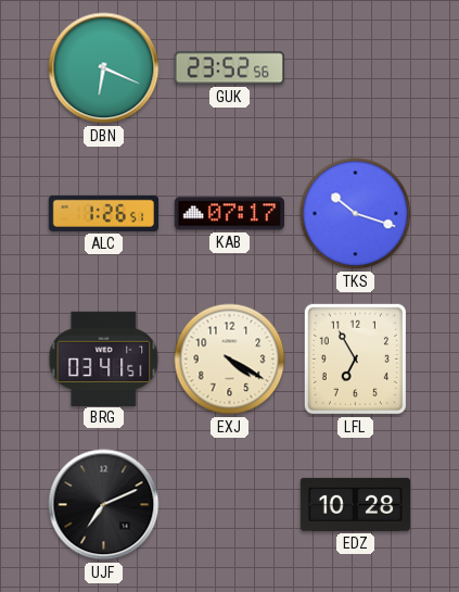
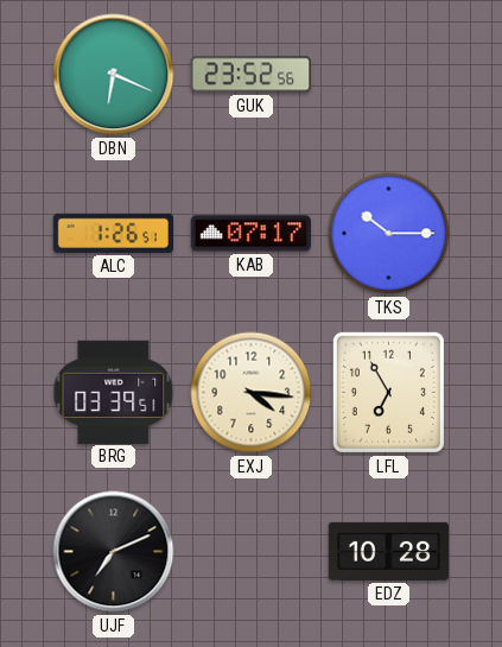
TKS: 10:18 -> 10:15
BRG: 03:41 -> 03:39
EXJ: 4:20 -> 4:16
